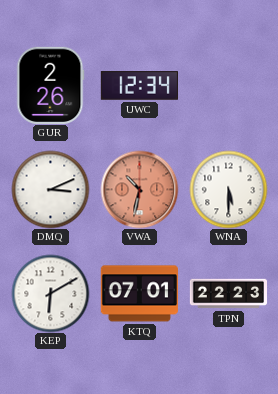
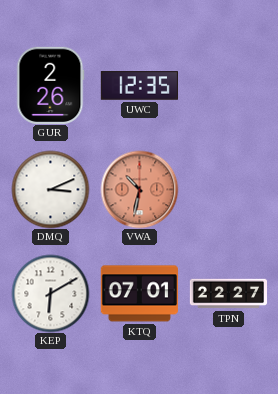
UWC: 12:34 -> 12:35
WNA: 5:30 -> none
TPN: 22:23 -> 22:27
